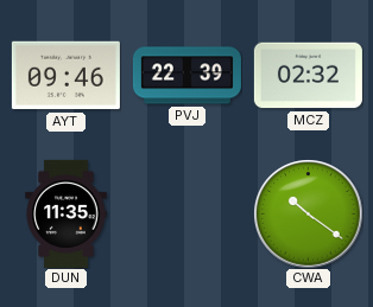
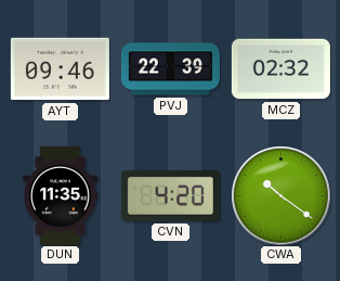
CVN: none -> 4:20
